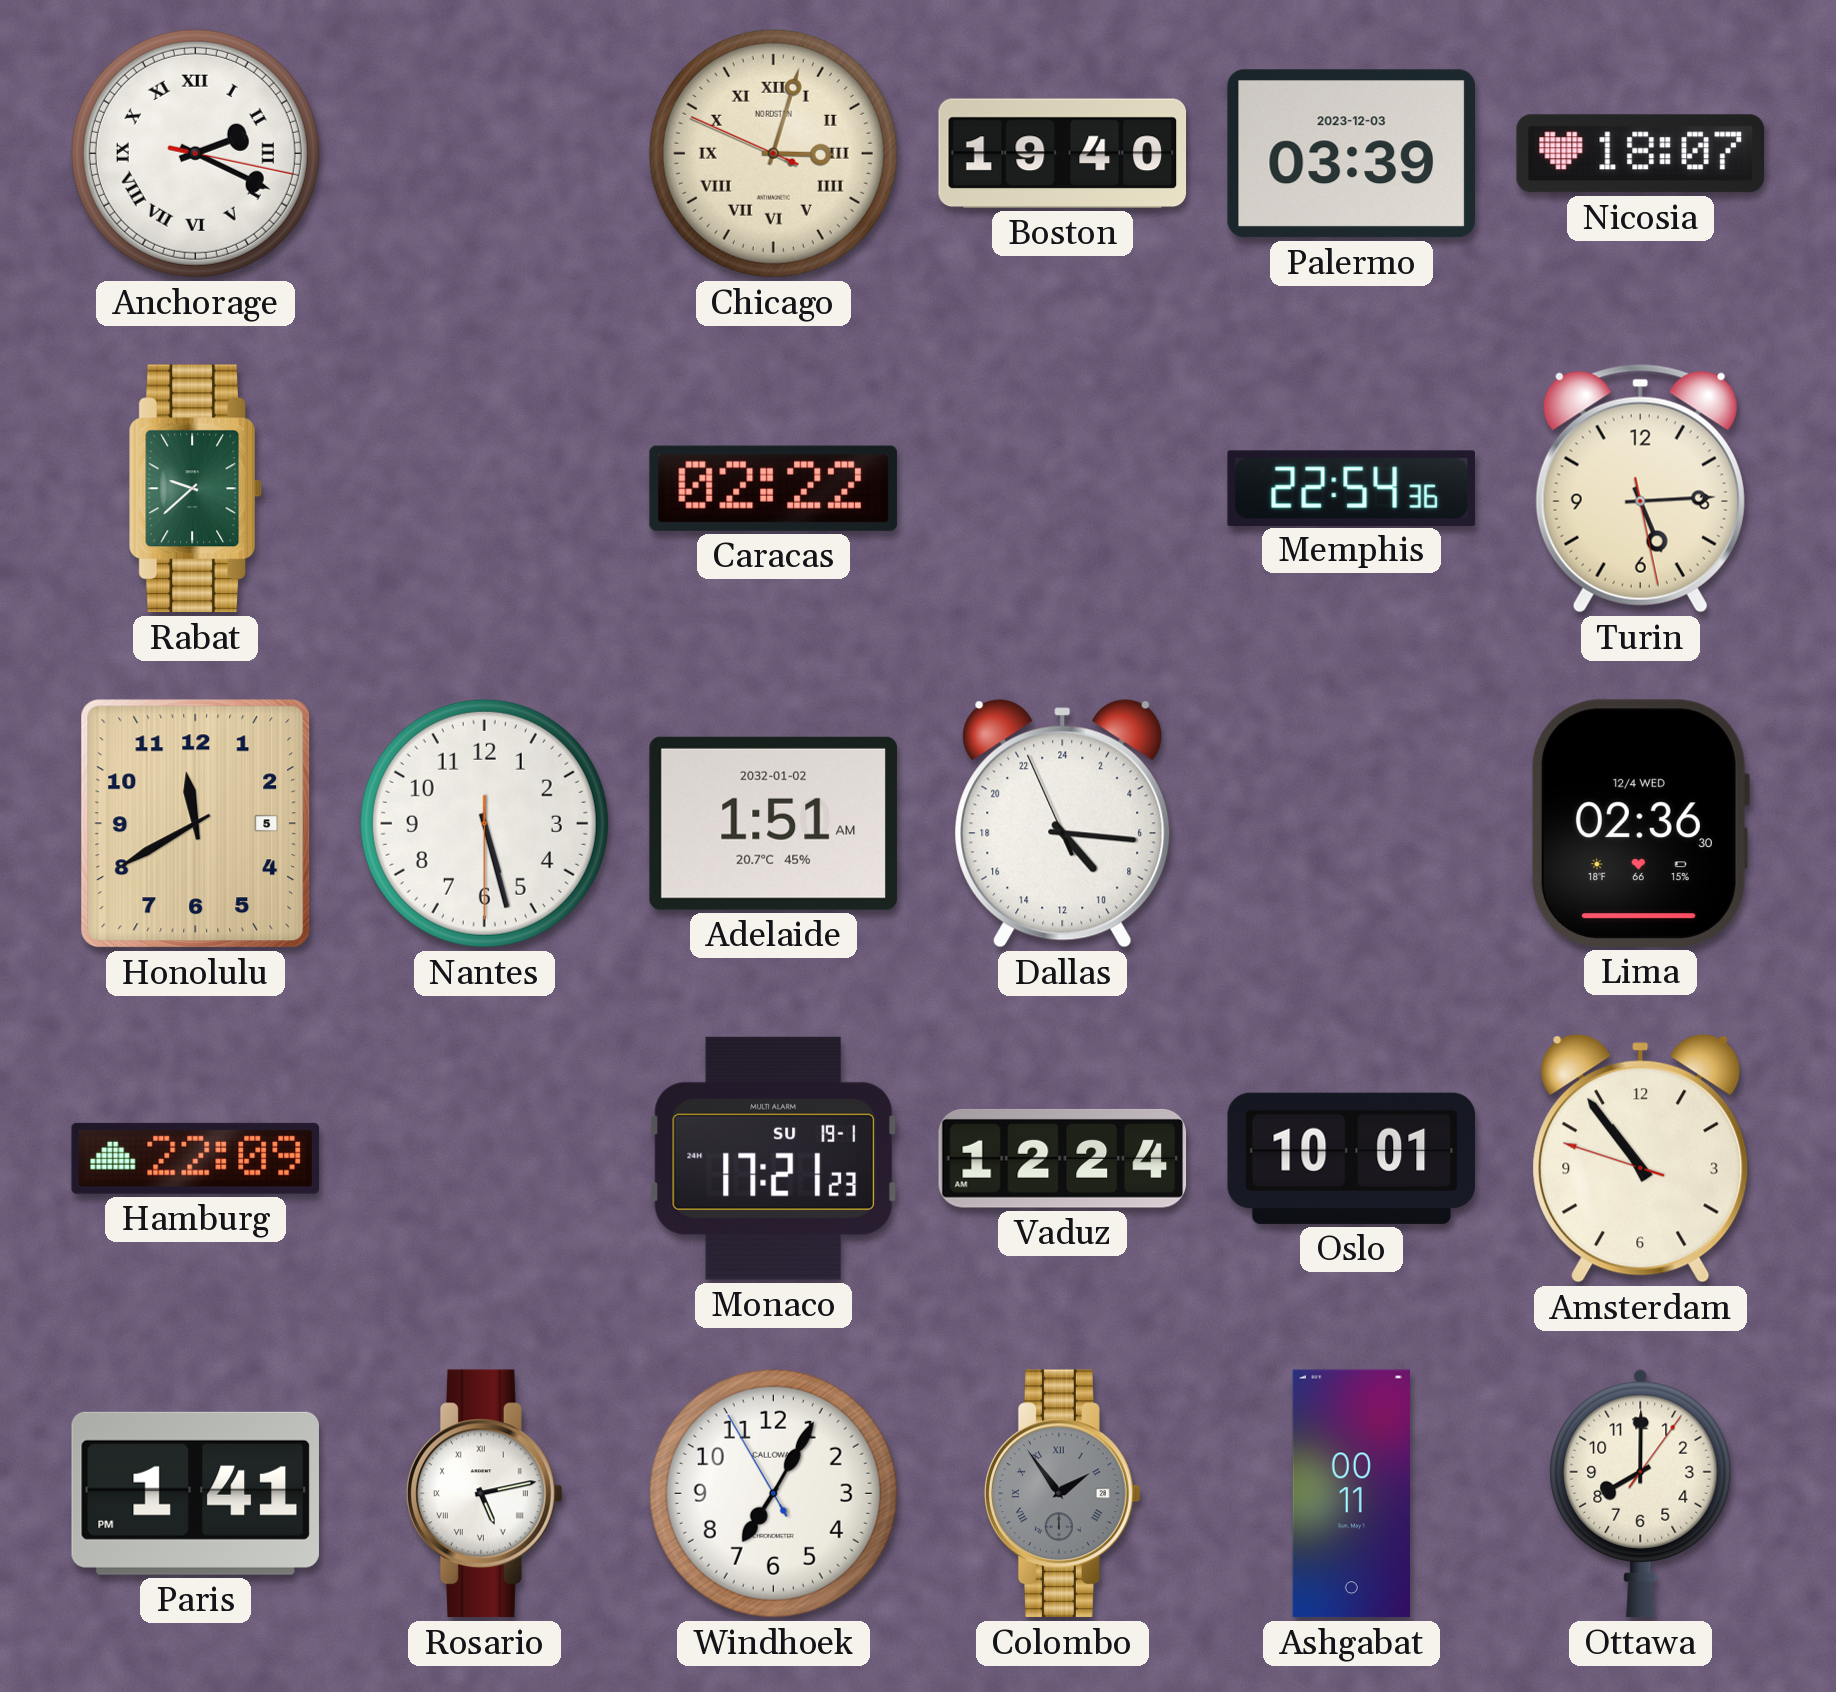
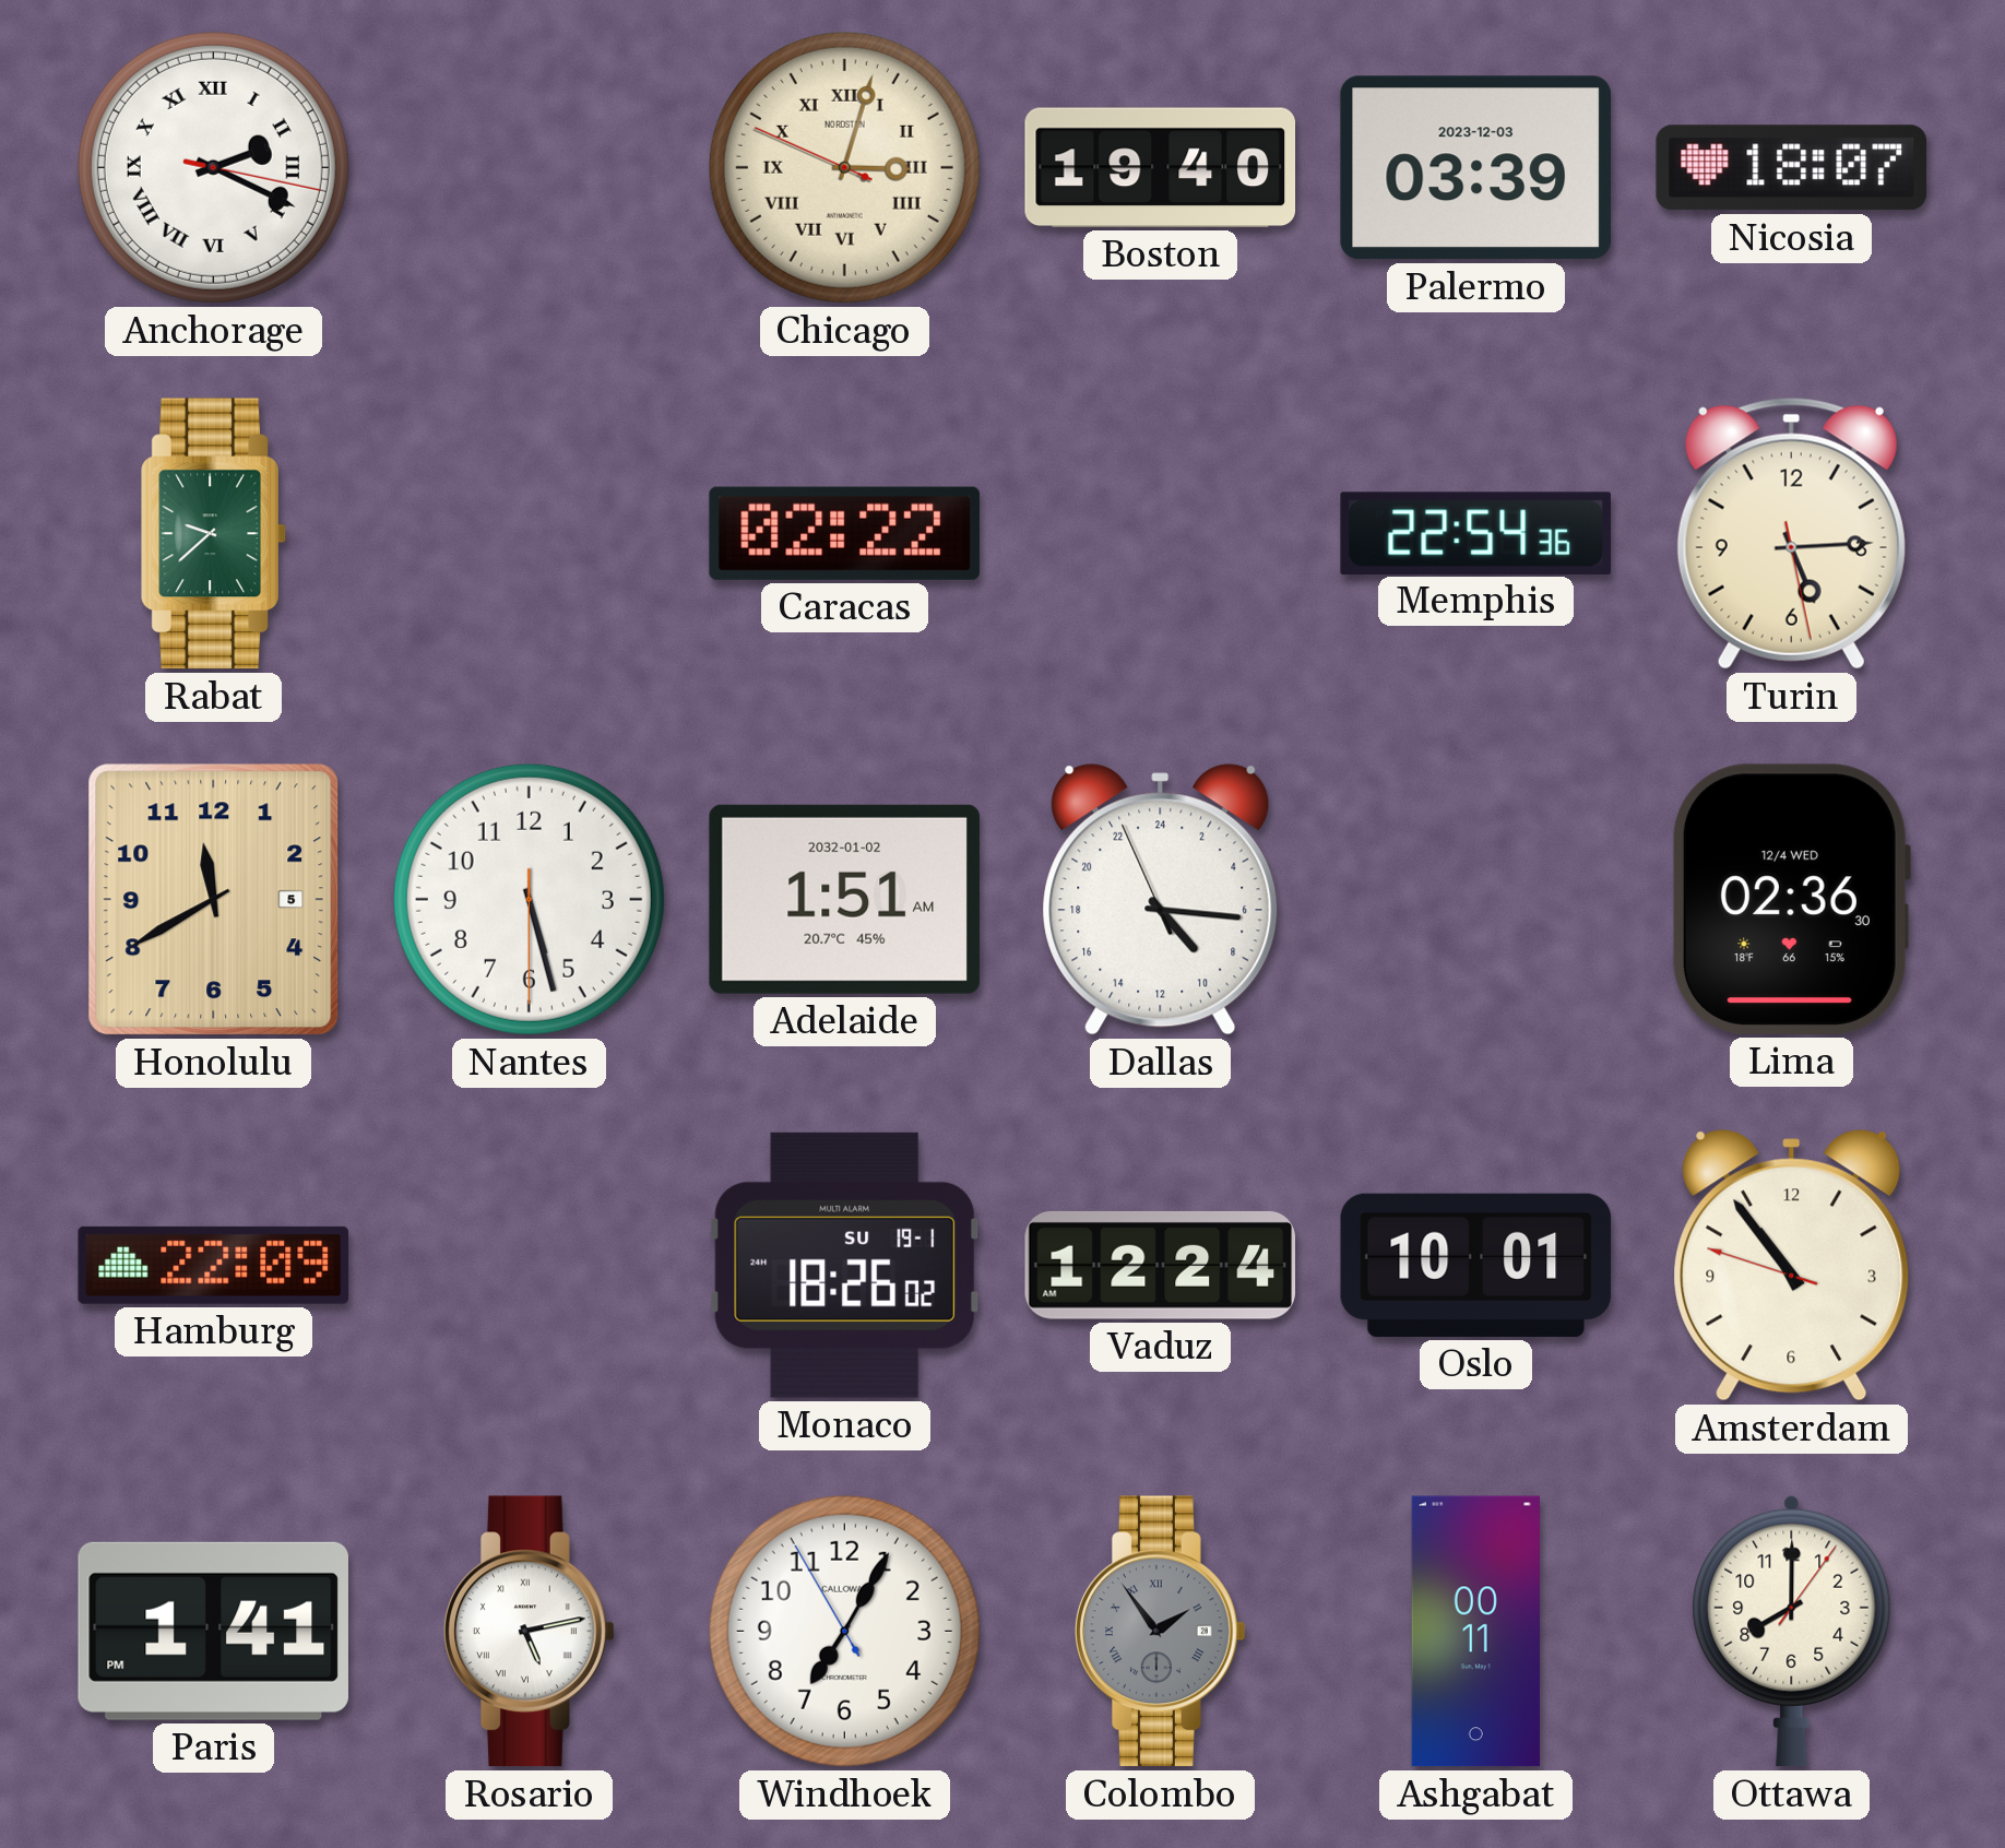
Monaco: 17:21 -> 18:26
